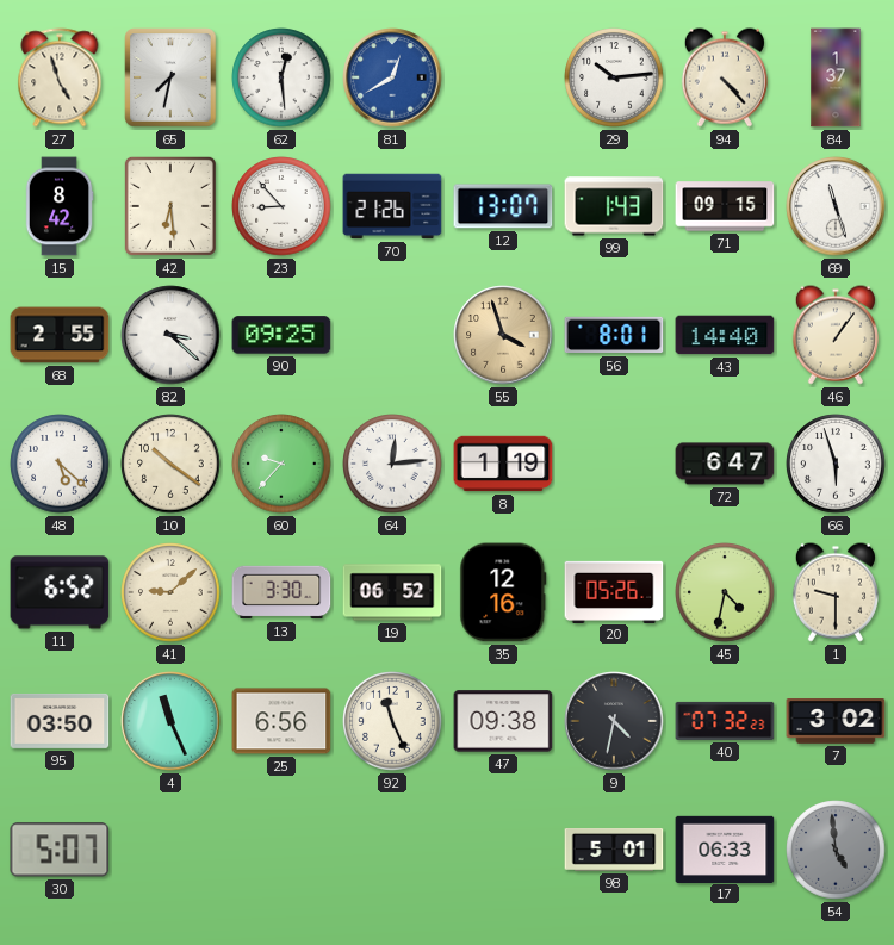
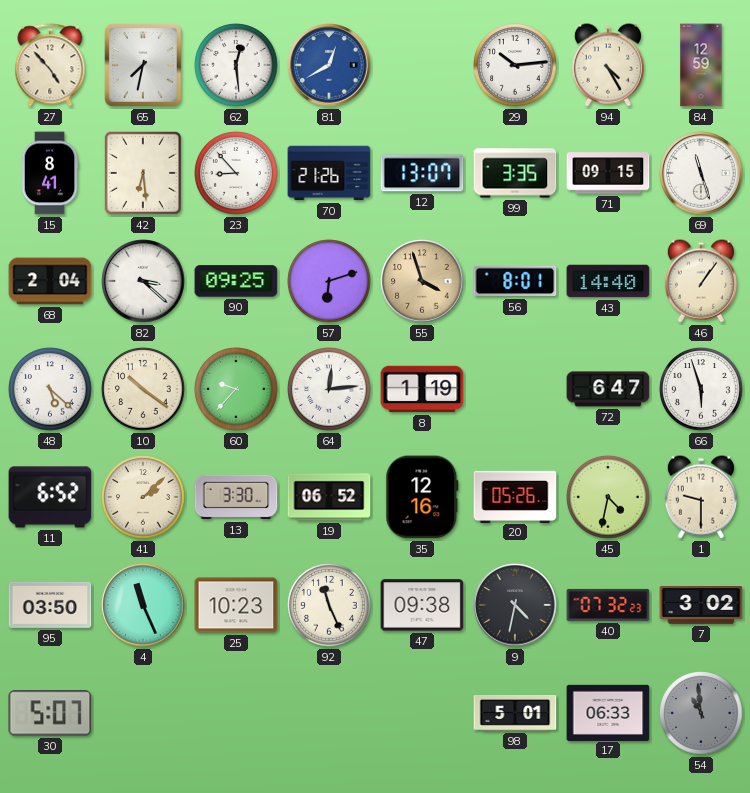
27: 4:57 -> 4:53
94: 4:23 -> 4:25
84: 1:37 -> 12:59
15: 8:42 -> 8:41
99: 1:43 -> 3:35
68: 2:55 -> 2:04
57: none -> 6:12
41: 9:08 -> 2:08
25: 6:56 -> 10:23
54: 4:59 -> 10:59
